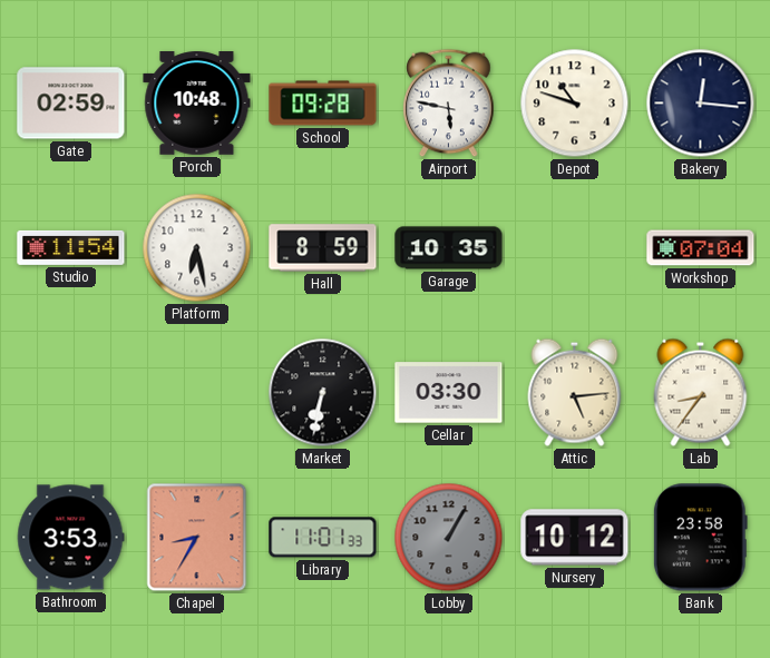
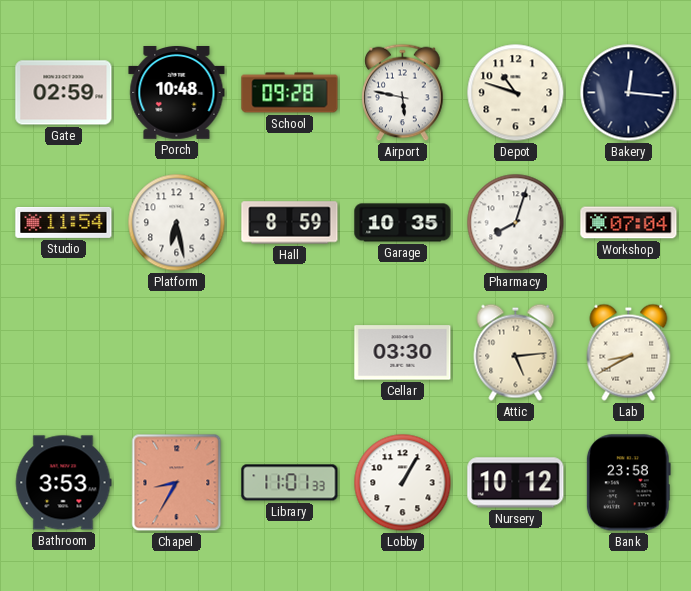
Pharmacy: none -> 8:03
Market: 6:32 -> none
Lab: 8:36 -> 8:40
Lobby dial: grey -> white
